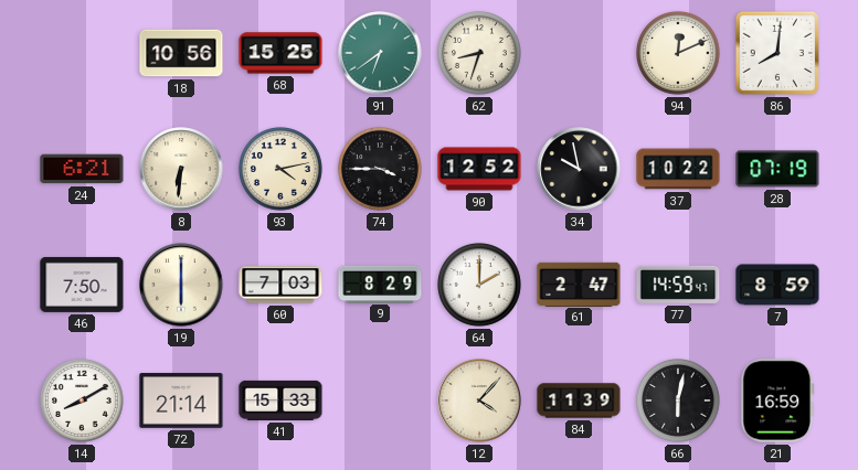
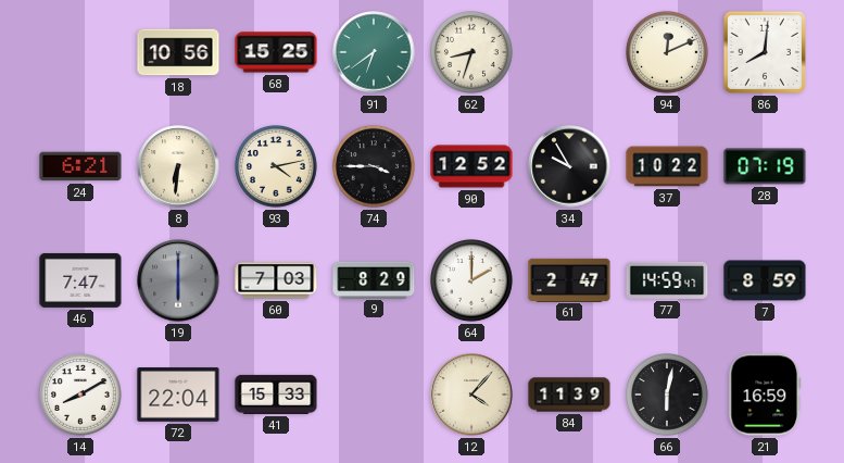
34: 9:58 -> 9:55
46: 7:50 -> 7:47
19 dial: cream -> grey
72: 21:14 -> 22:04
